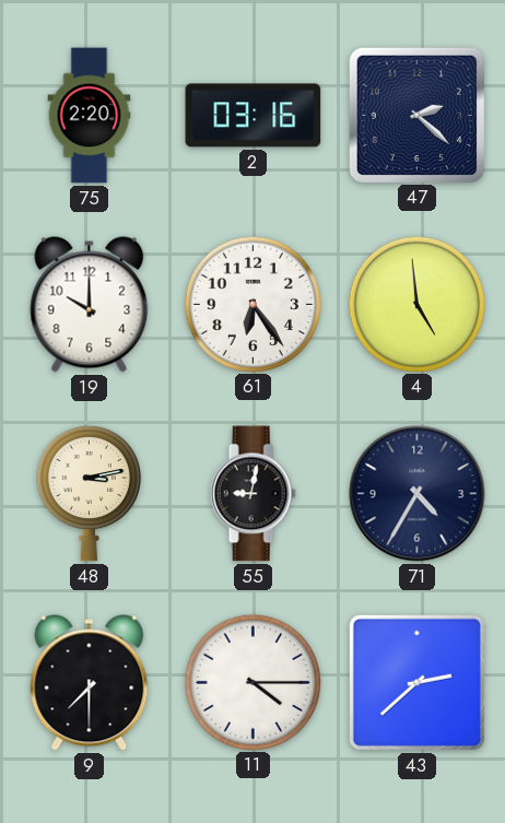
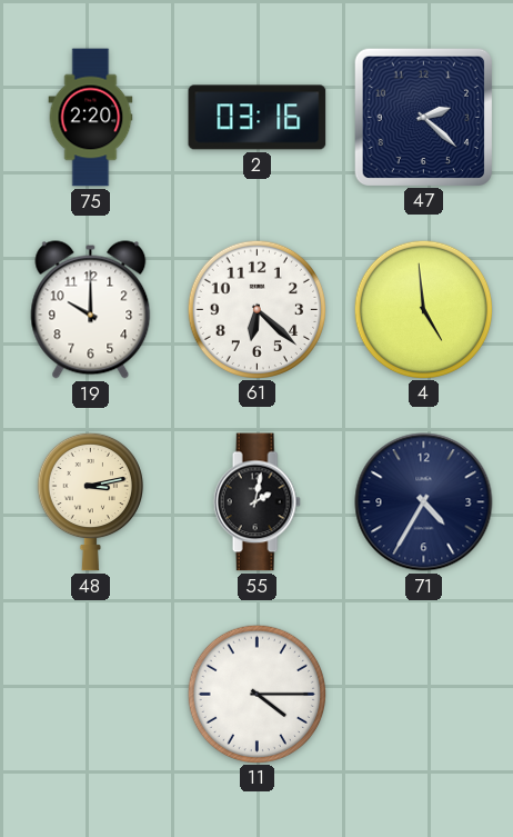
61: 6:24 -> 6:22
55: 9:02 -> 2:02
9: 7:30 -> none
43: 2:38 -> none
